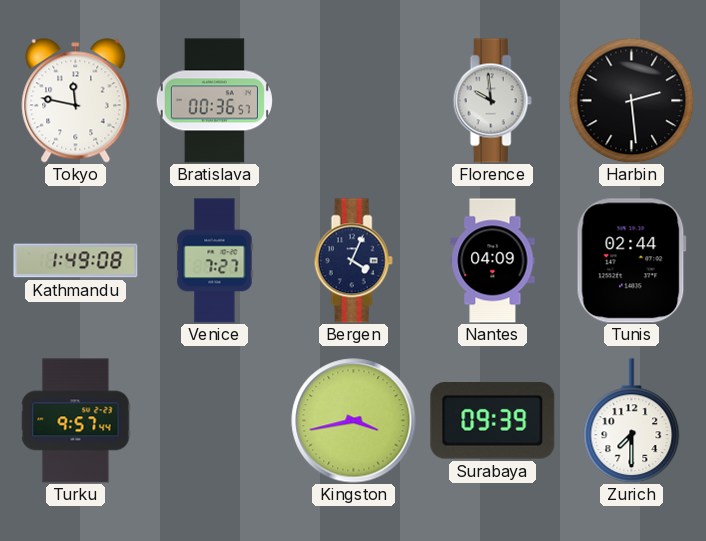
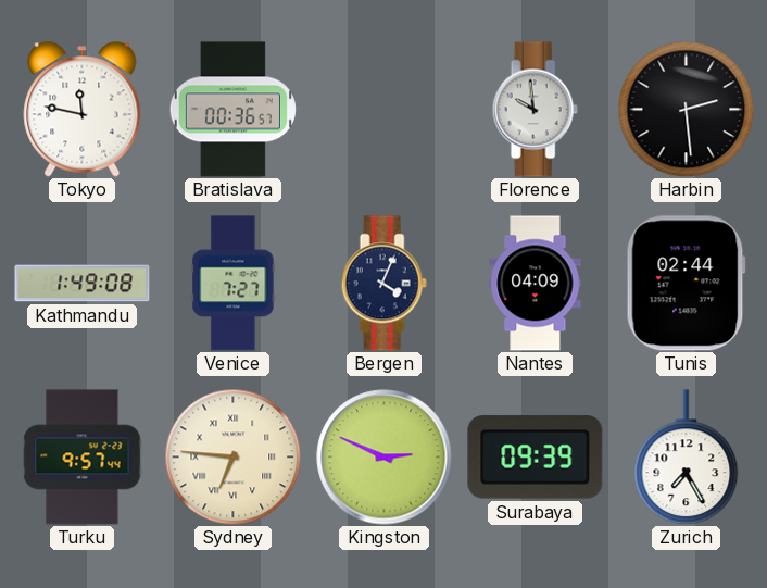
Sydney: none -> 6:46
Kingston: 3:43 -> 2:49
Zurich: 7:30 -> 7:25
